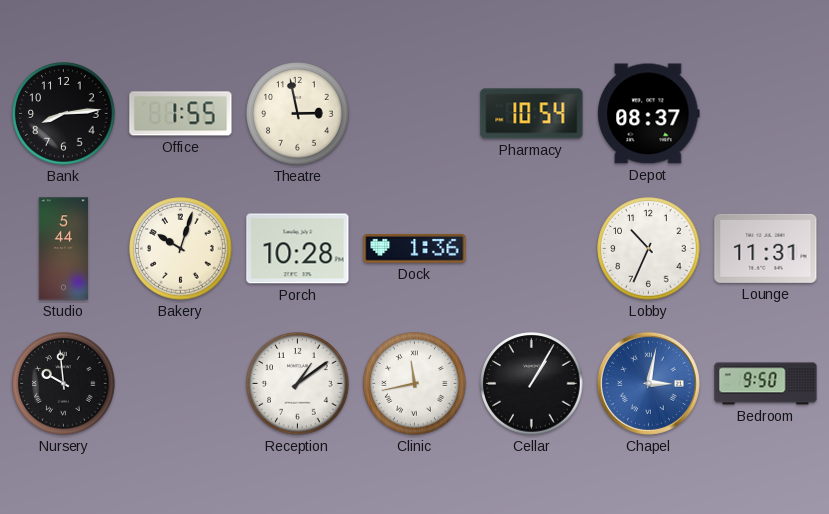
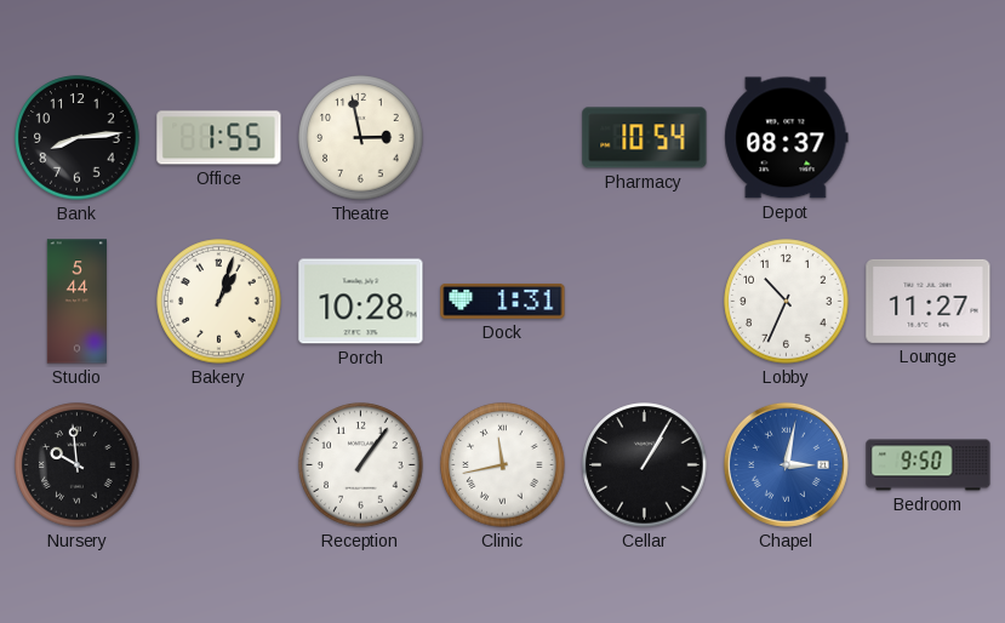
Bakery: 10:03 -> 1:03
Dock: 1:36 -> 1:31
Lounge: 11:31 -> 11:27
Reception: 1:09 -> 1:06
